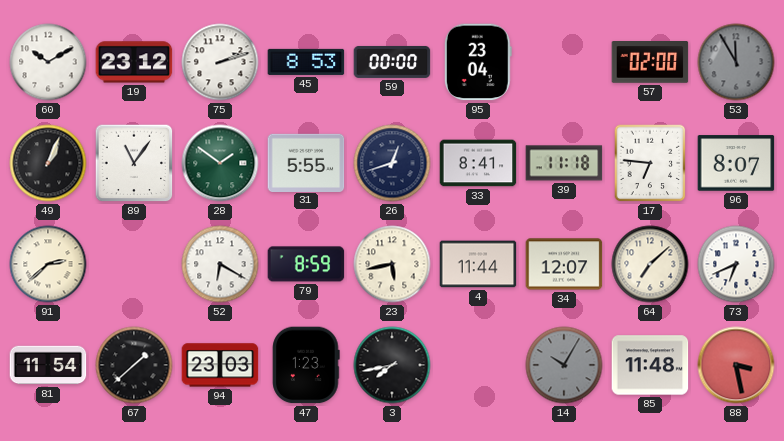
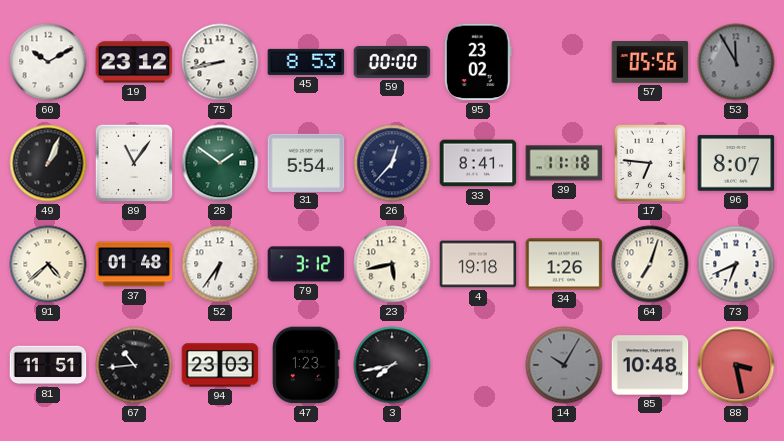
75: 2:12 -> 8:43
95: 23:04 -> 23:02
57: 02:00 -> 05:56
31: 5:55 -> 5:54
26: 12:42 -> 12:37
91: 2:38 -> 4:38
37: none -> 01:48
52: 6:20 -> 6:36
79: 8:59 -> 3:12
4: 11:44 -> 19:18
34: 12:07 -> 1:26
64: 7:08 -> 7:03
81: 11:54 -> 11:51
67: 1:38 -> 10:44
85: 11:48 -> 10:48
